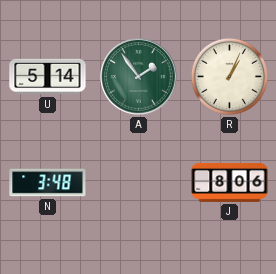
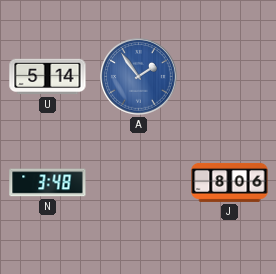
A dial: green -> blue
R: 1:04 -> none
